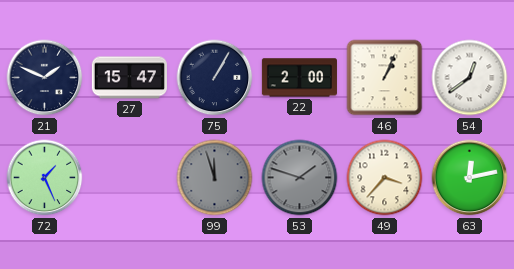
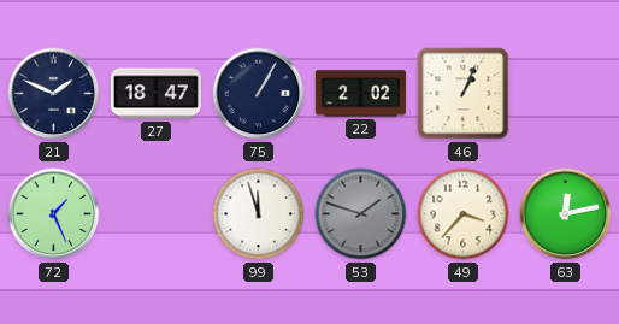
27: 15:47 -> 18:47
22: 2:00 -> 2:02
54: 12:39 -> none
99 dial: grey -> white
